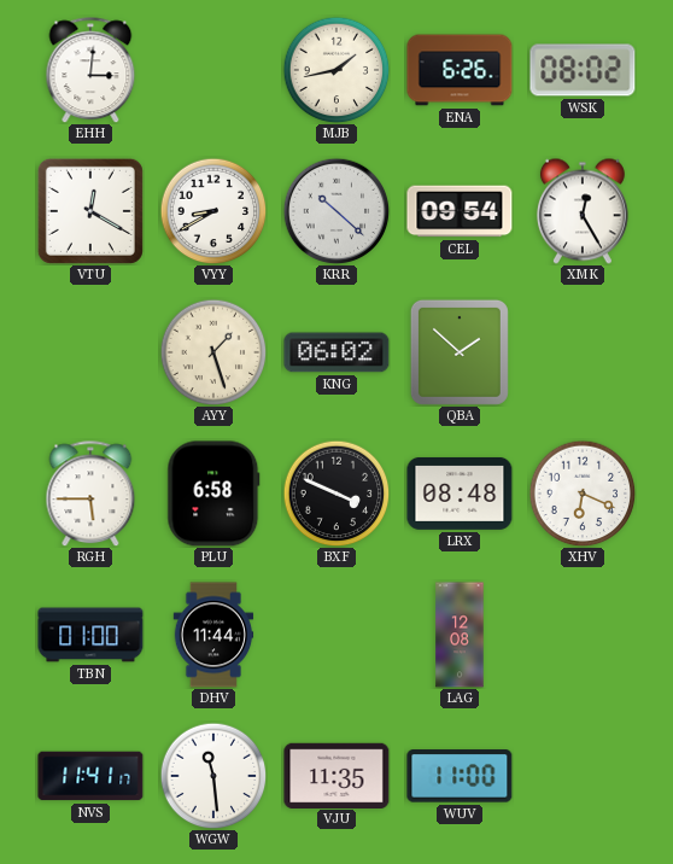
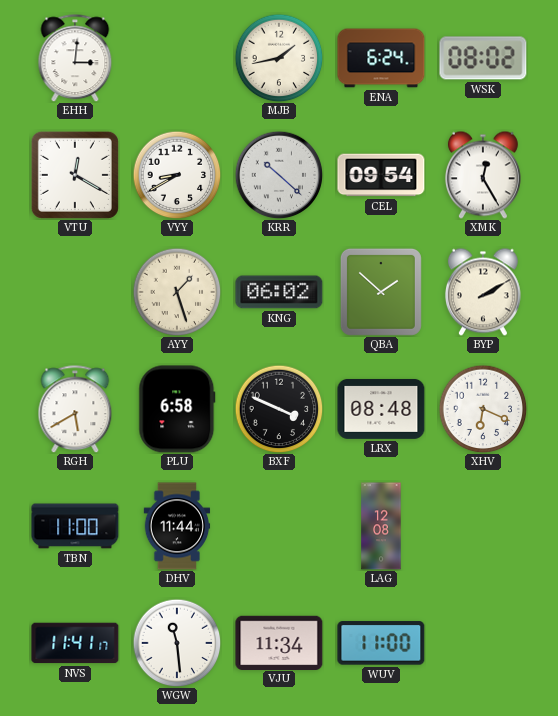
ENA: 6:26 -> 6:24
BYP: none -> 2:10
RGH: 5:45 -> 5:40
TBN: 01:00 -> 11:00
VJU: 11:35 -> 11:34
